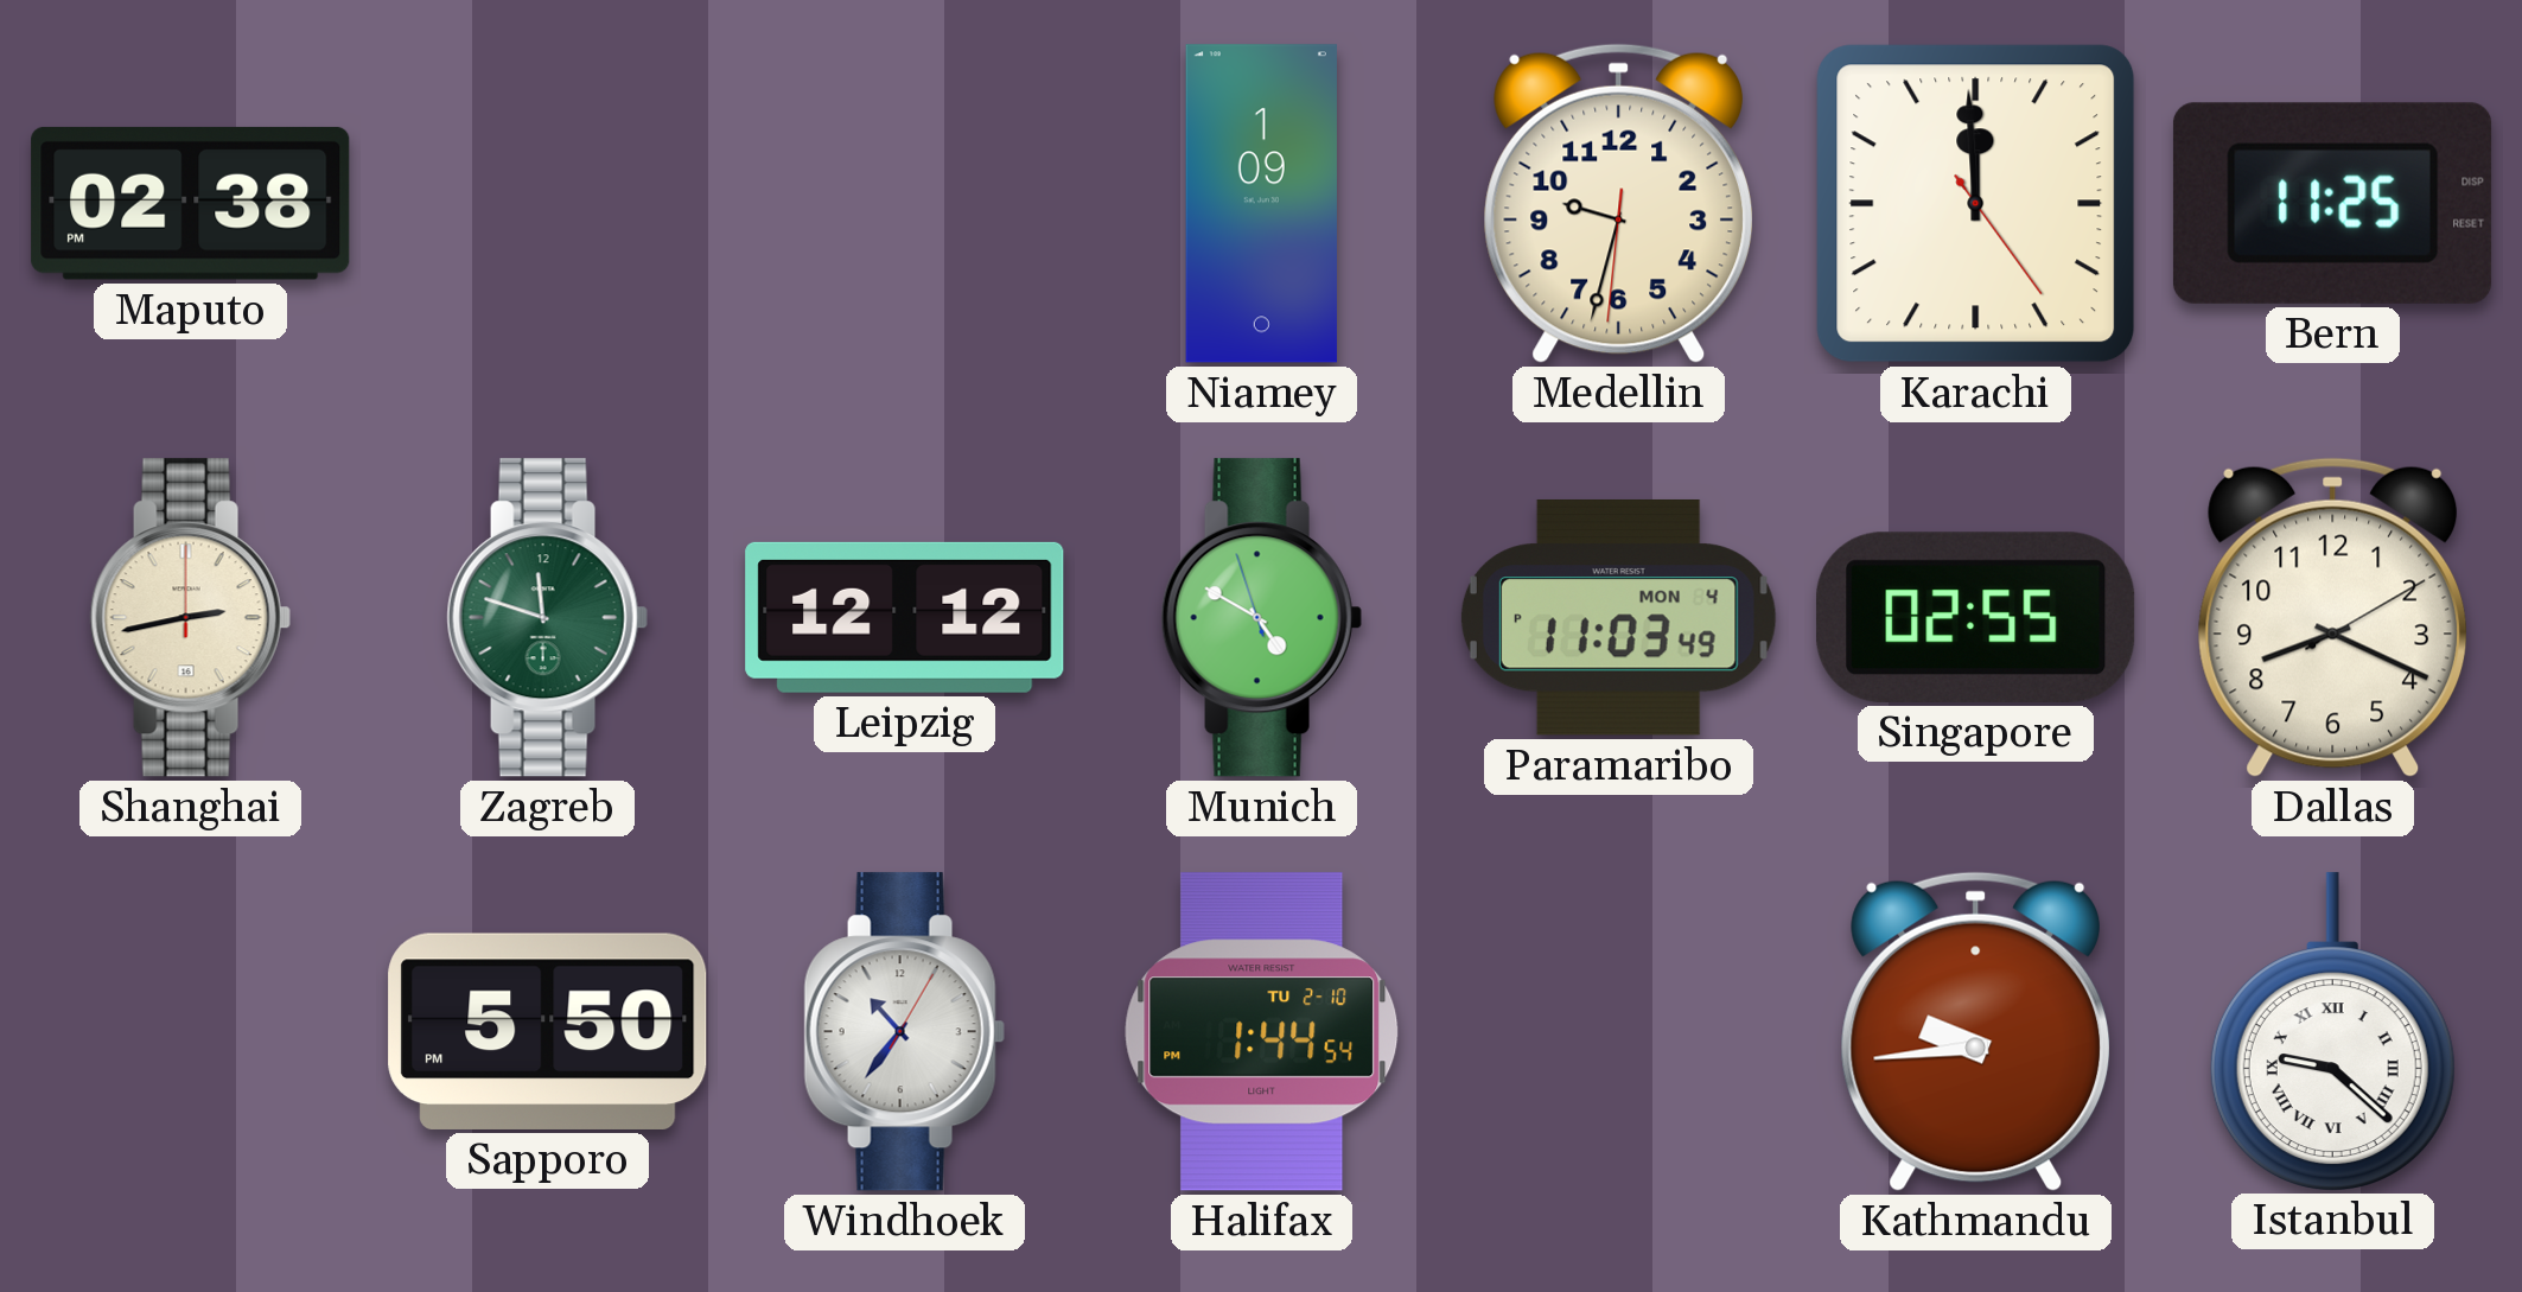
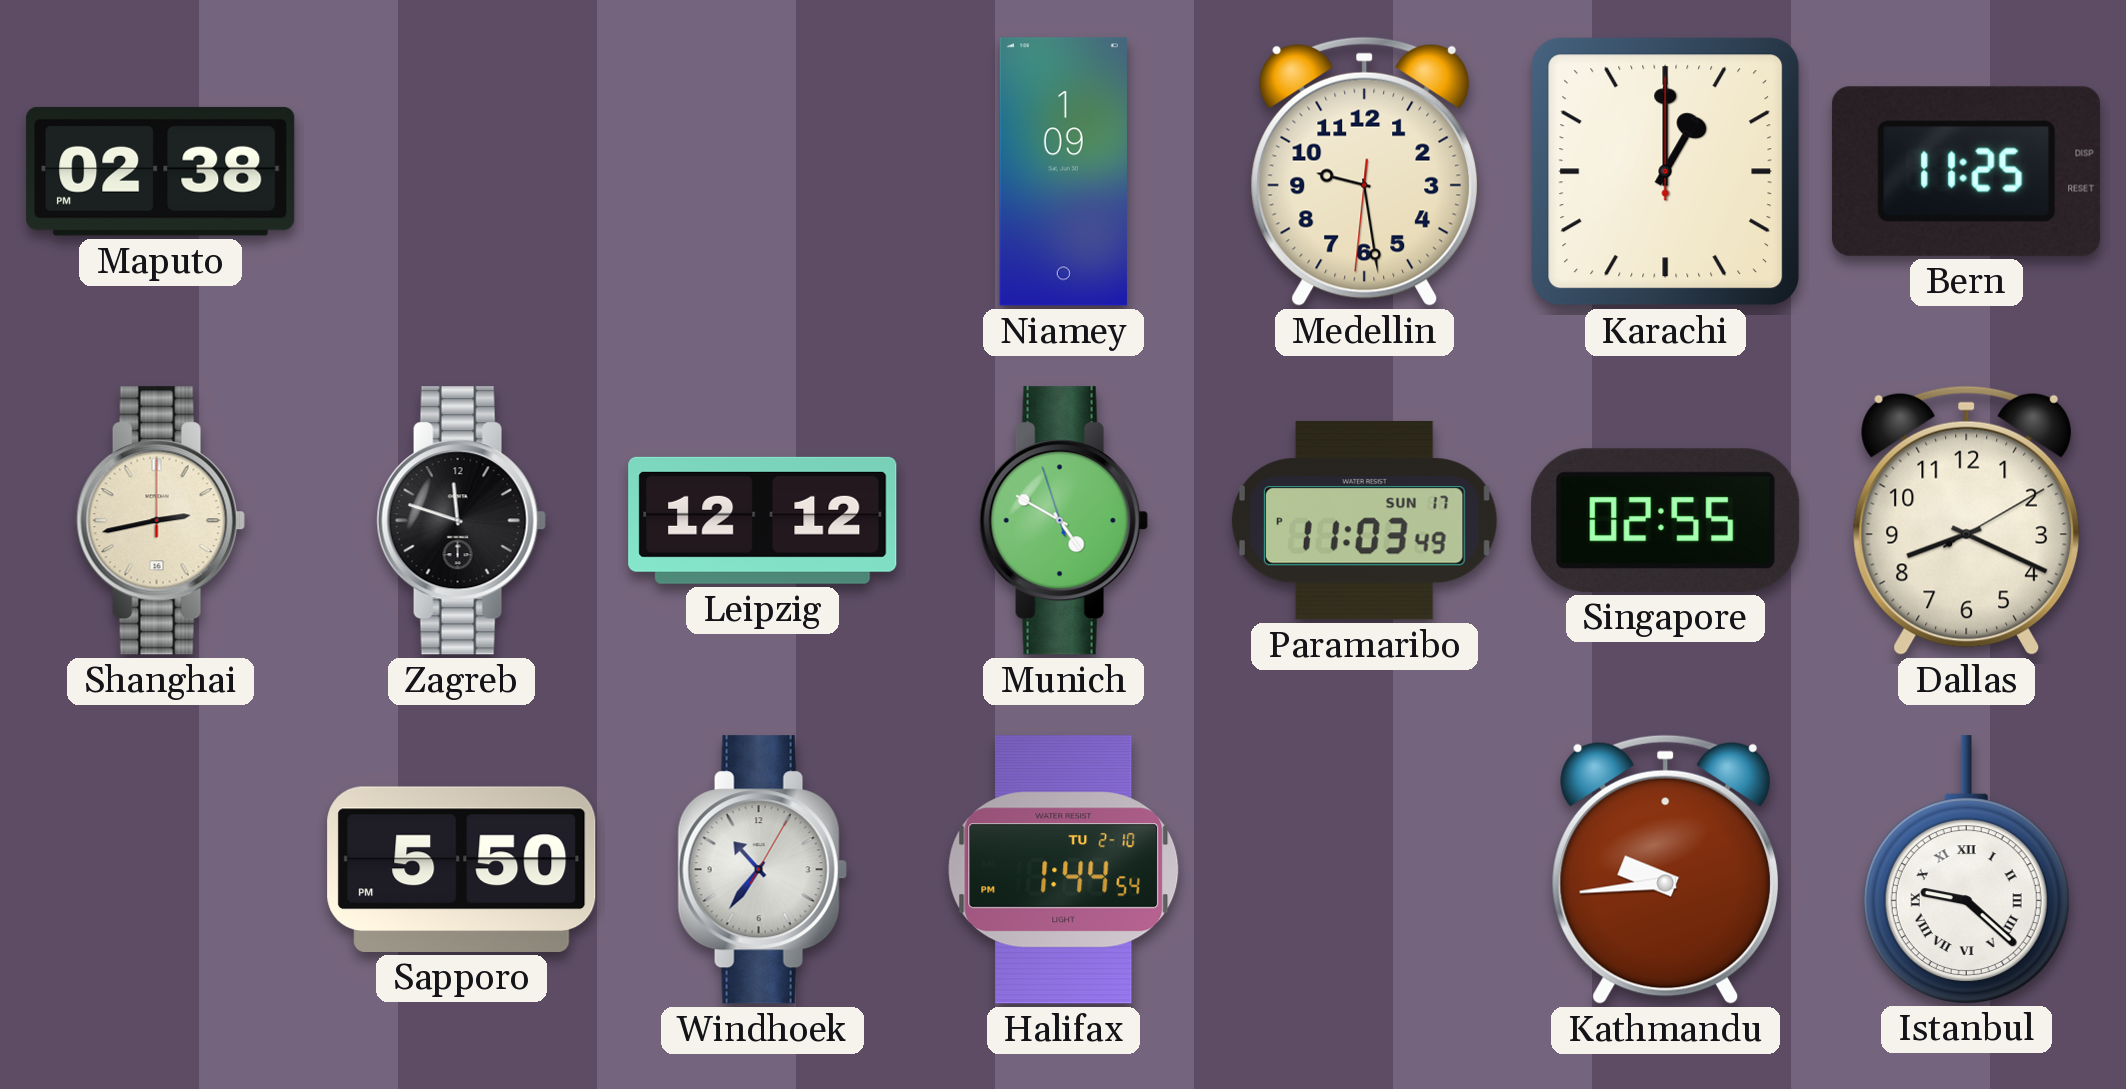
Medellin: 9:32 -> 9:28
Karachi: 11:59 -> 1:00
Zagreb dial: green -> black
Paramaribo date: MON 4 -> SUN 17
